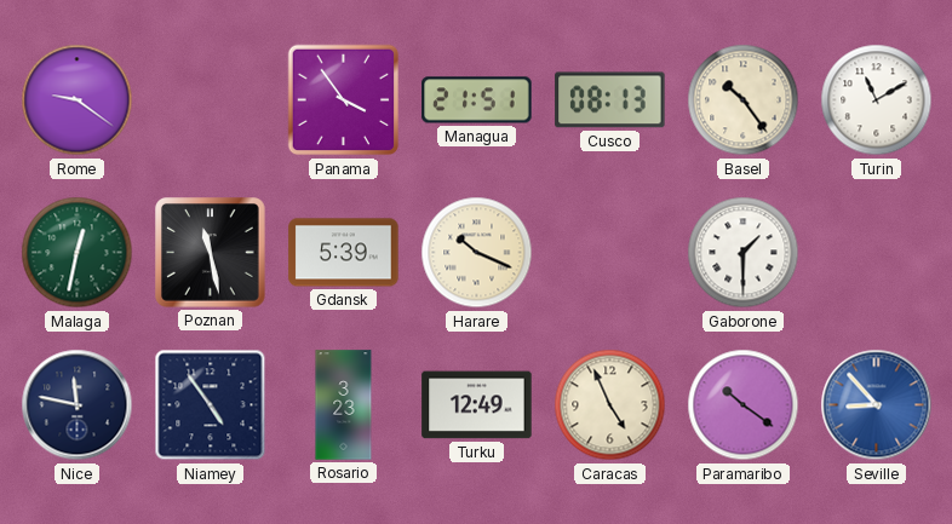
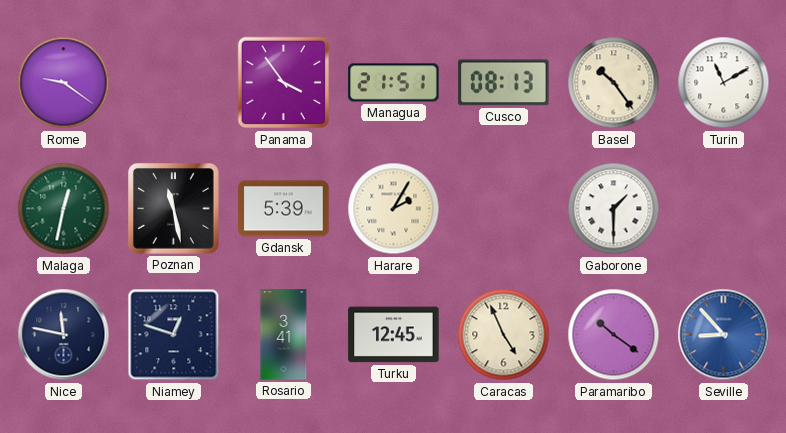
Harare: 10:19 -> 2:05
Niamey: 4:54 -> 12:48
Rosario: 3:23 -> 3:41
Turku: 12:49 -> 12:45
